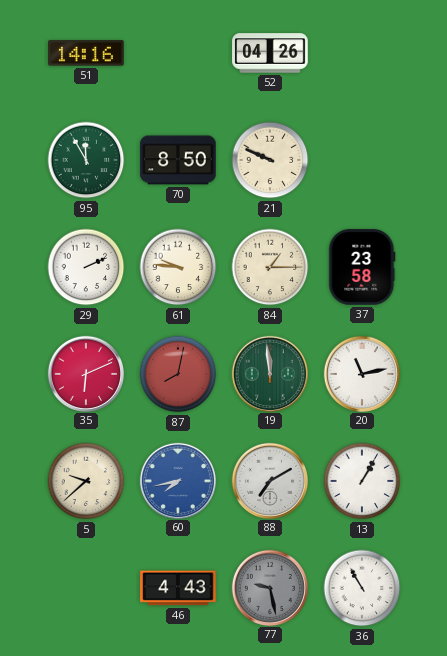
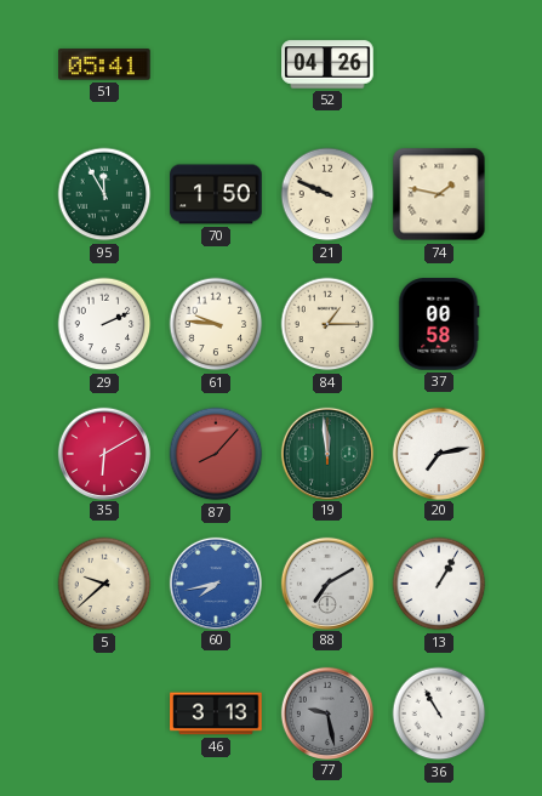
51: 14:16 -> 05:41
70: 8:50 -> 1:50
74: none -> 1:47
37: 23:58 -> 00:58
35: 6:11 -> 6:10
87: 8:02 -> 8:07
20: 11:13 -> 7:13
46: 4:43 -> 3:13
